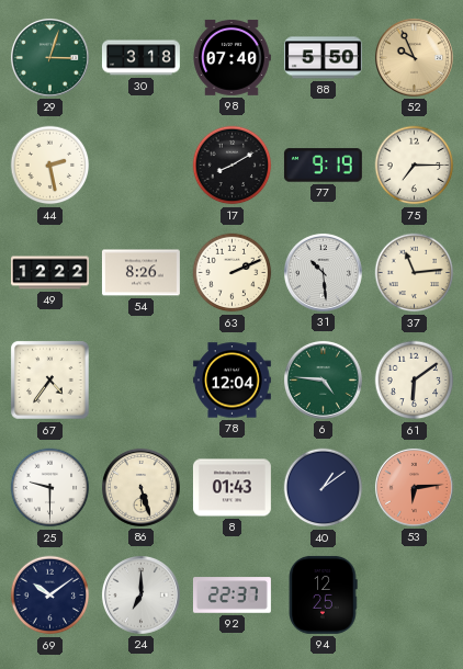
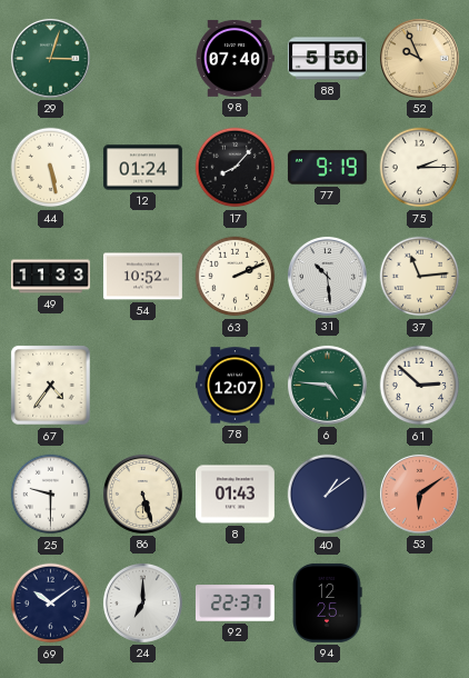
30: 3:18 -> none
44: 2:28 -> 5:28
12: none -> 01:24
17: 8:10 -> 8:07
75: 7:15 -> 2:15
49: 12:22 -> 11:33
54: 8:26 -> 10:52
78: 12:04 -> 12:07
61: 6:09 -> 2:52
53: 6:14 -> 6:09
